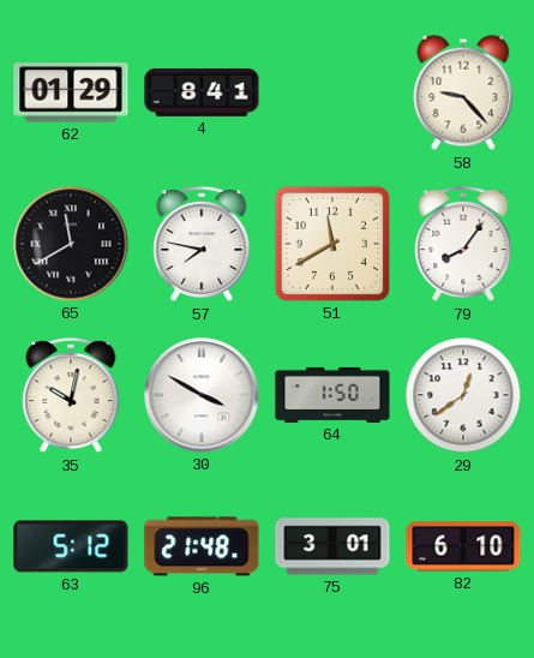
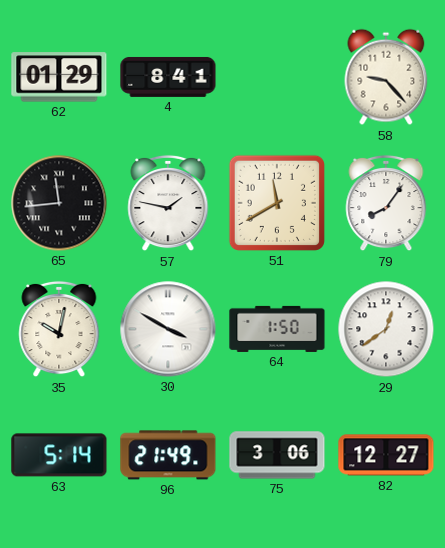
65: 11:40 -> 11:44
57: 7:47 -> 1:47
63: 5:12 -> 5:14
96: 21:48 -> 21:49
75: 3:01 -> 3:06
82: 6:10 -> 12:27
